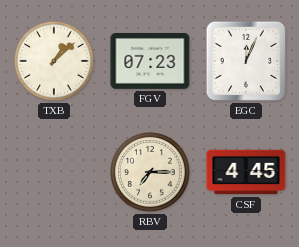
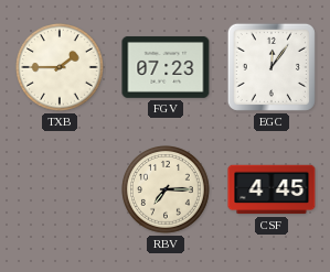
TXB: 1:08 -> 1:45
EGC: 12:04 -> 12:06
